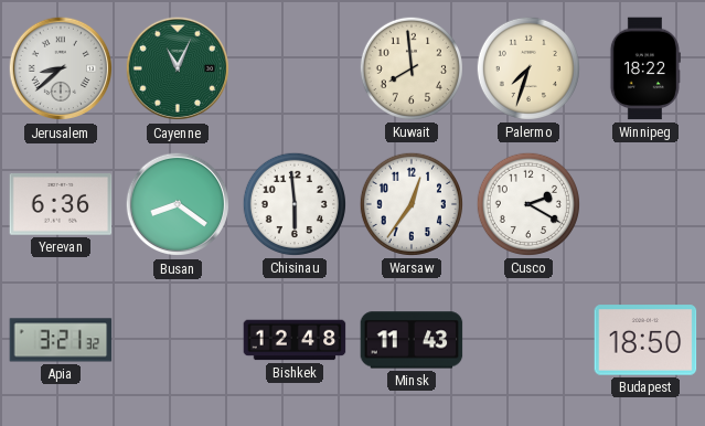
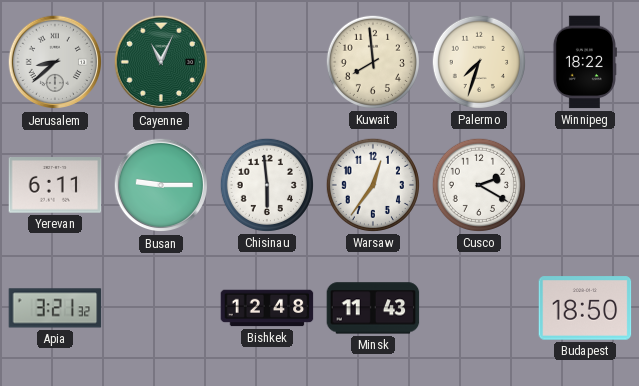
Yerevan: 6:36 -> 6:11
Busan: 8:21 -> 9:15
